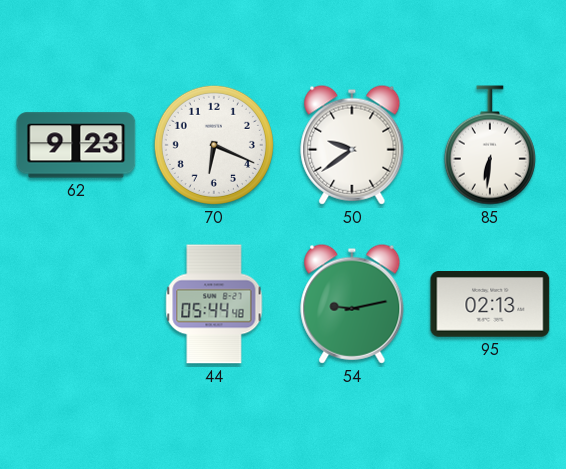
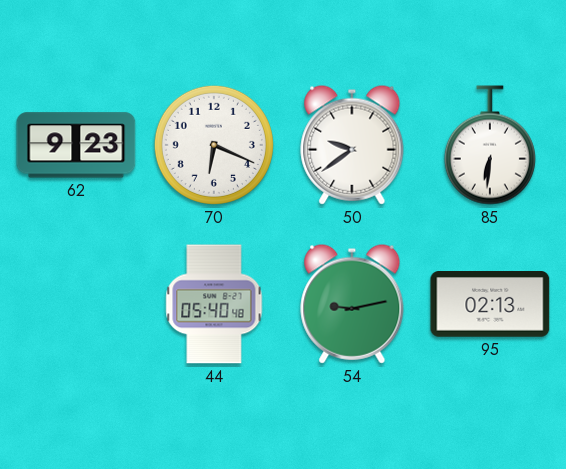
44: 05:44 -> 05:40
